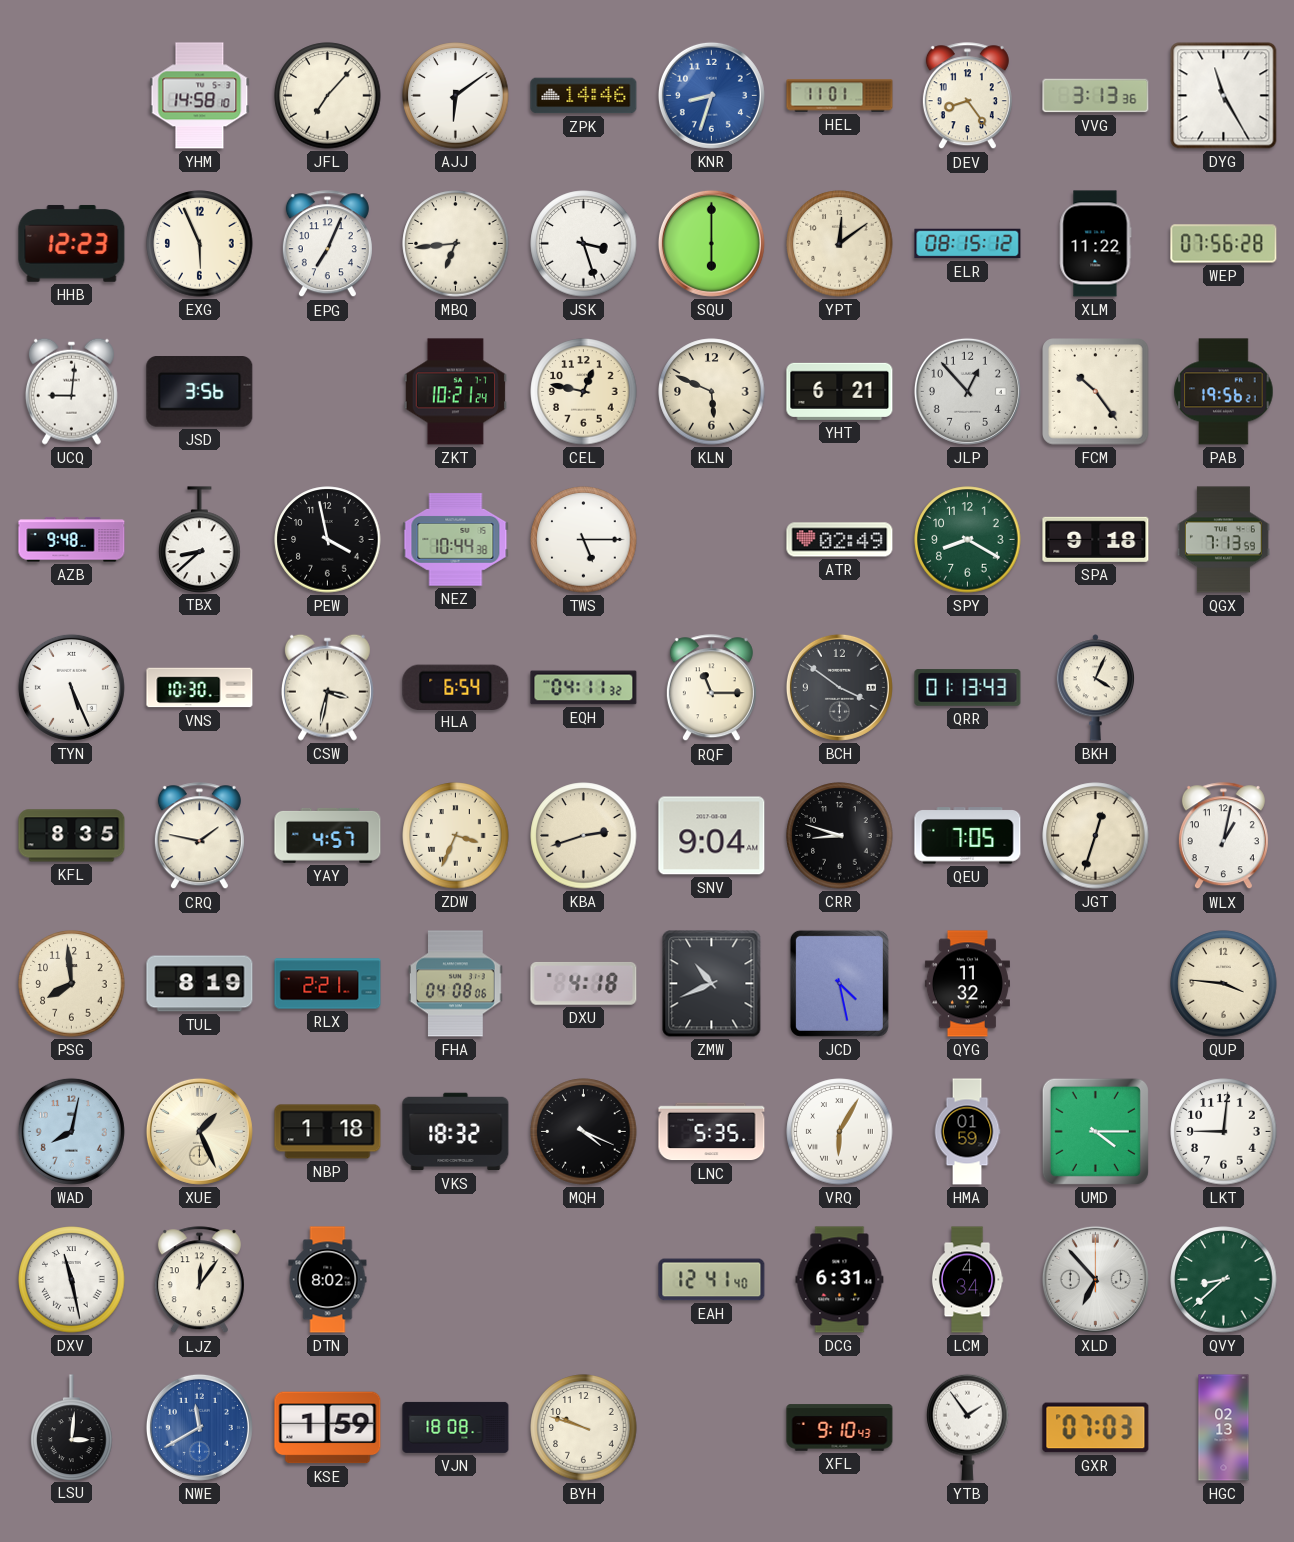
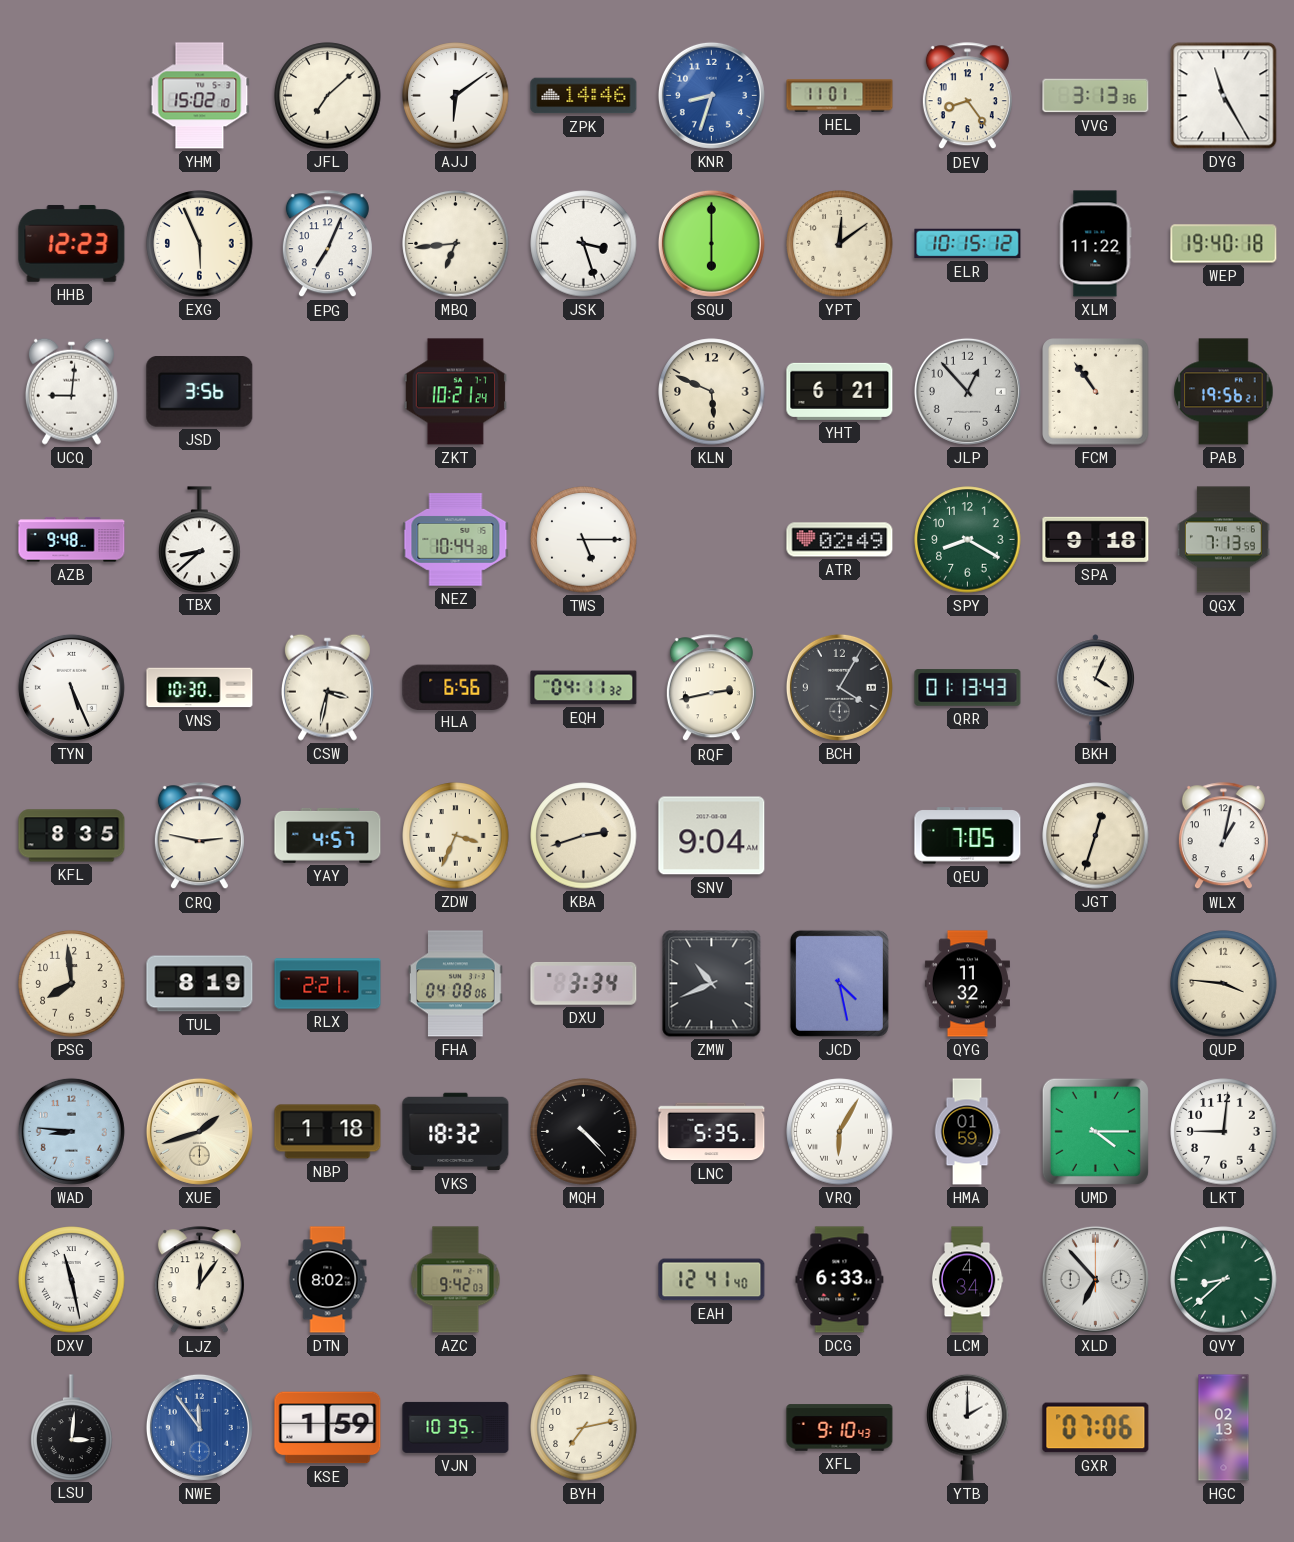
YHM: 14:58 -> 15:02
JFL: 7:07 -> 7:08
ELR: 08:15 -> 10:15
WEP: 07:56 -> 19:40
CEL: 12:47 -> none
FCM: 10:24 -> 10:54
PEW: 3:58 -> none
HLA: 6:54 -> 6:56
RQF: 11:15 -> 2:43
BCH: 3:51 -> 4:05
CRQ: 1:47 -> 2:47
CRR: 8:48 -> none
DXU: 4:18 -> 3:34
WAD: 8:02 -> 8:46
XUE: 1:26 -> 1:42
MQH: 4:19 -> 4:23
AZC: none -> 9:42
DCG: 6:31 -> 6:33
NWE: 11:40 -> 11:54
VJN: 18:08 -> 10:35
BYH: 9:48 -> 7:13
YTB: 1:54 -> 2:00
GXR: 07:03 -> 07:06
